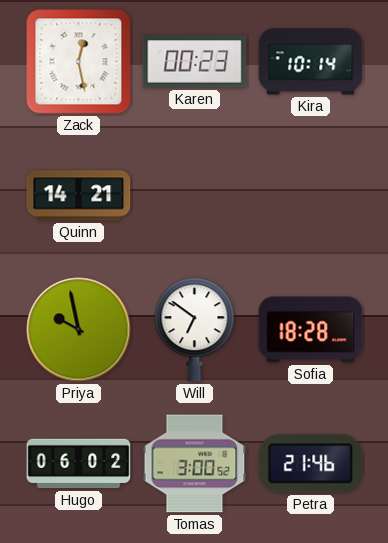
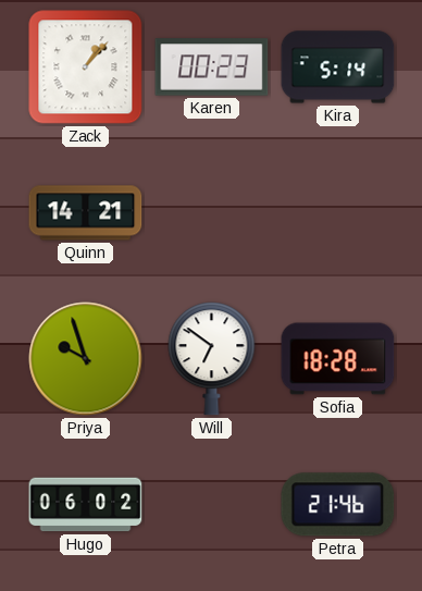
Zack: 12:28 -> 1:07
Kira: 10:14 -> 5:14
Priya: 9:58 -> 9:57
Tomas: 3:00 -> none
